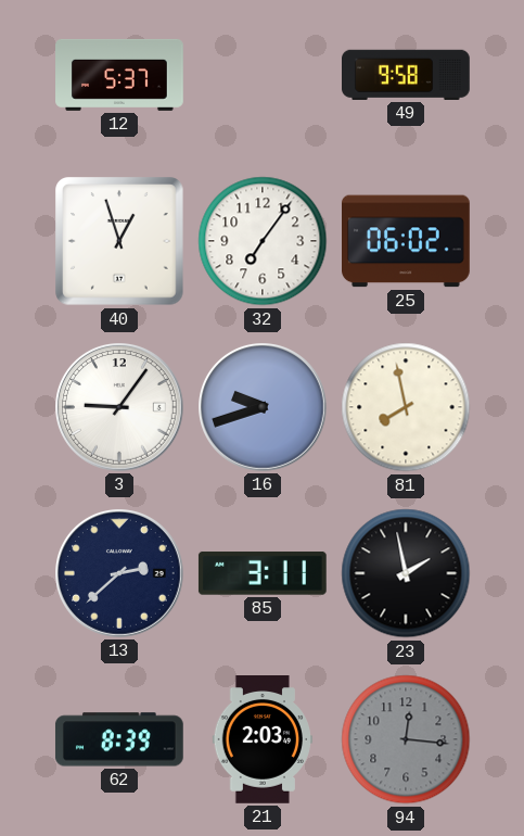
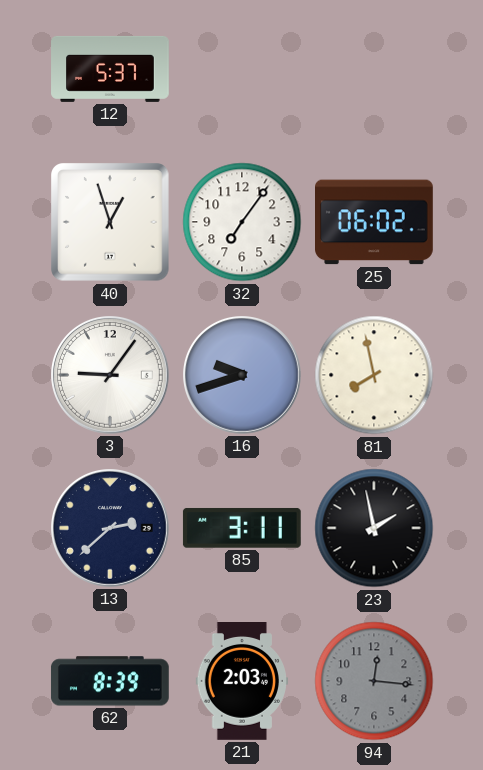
49: 9:58 -> none
